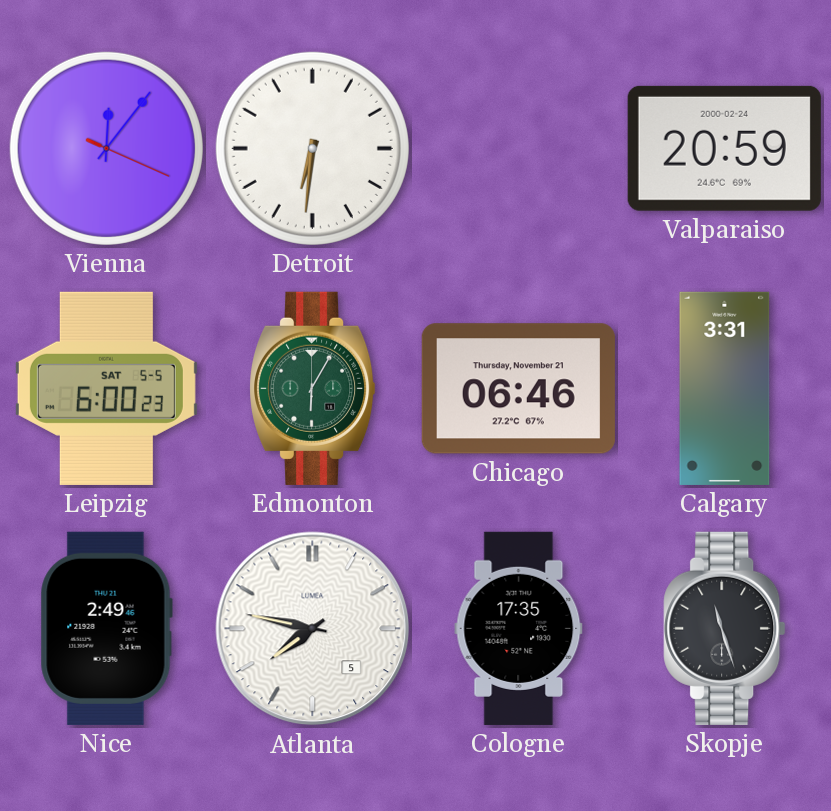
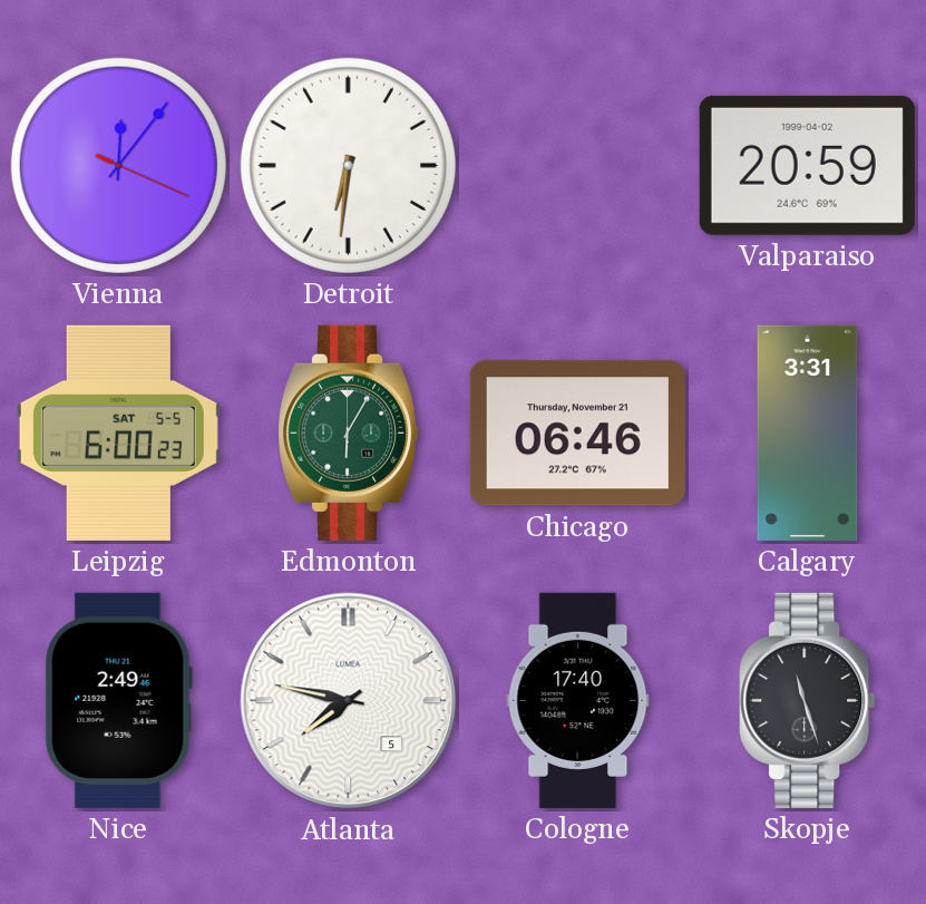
Valparaiso date: 2000-02-24 -> 1999-04-02
Cologne: 17:35 -> 17:40
